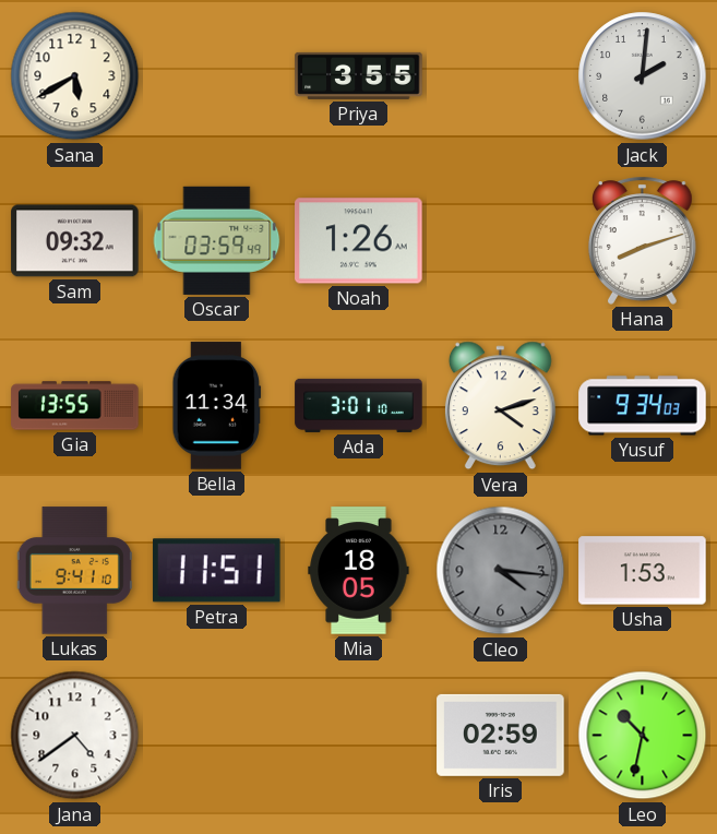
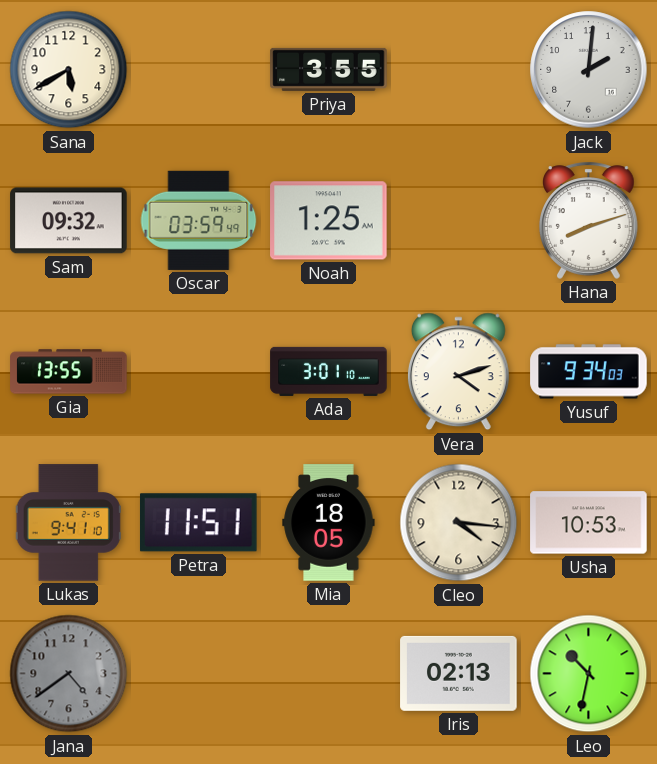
Noah: 1:26 -> 1:25
Bella: 11:34 -> none
Cleo dial: grey -> cream
Usha: 1:53 -> 10:53
Jana dial: white -> grey
Iris: 02:59 -> 02:13
